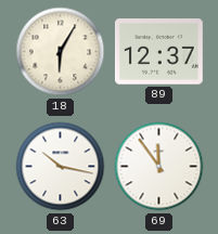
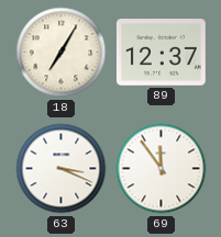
18: 6:05 -> 7:05
63: 10:17 -> 3:19
